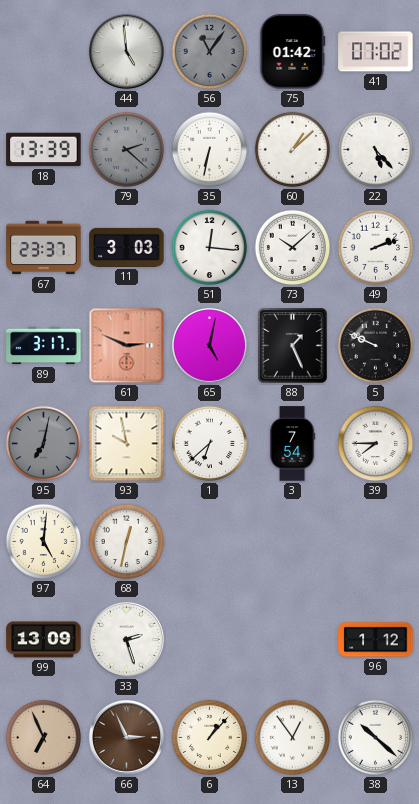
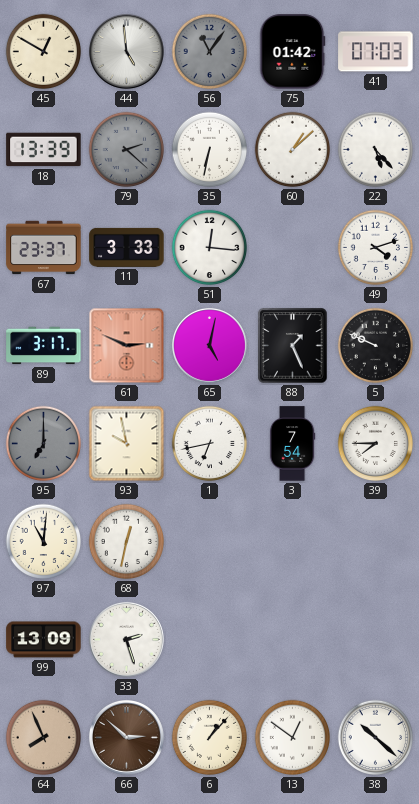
45: none -> 12:50
41: 07:02 -> 07:03
11: 3:03 -> 3:33
73: 10:08 -> none
49: 2:12 -> 4:12
95: 7:02 -> 7:00
1: 6:38 -> 6:43
97: 5:01 -> 11:01
96: 1:12 -> none
64: 6:56 -> 7:56
66: 2:56 -> 2:52
13: 12:54 -> 12:51
